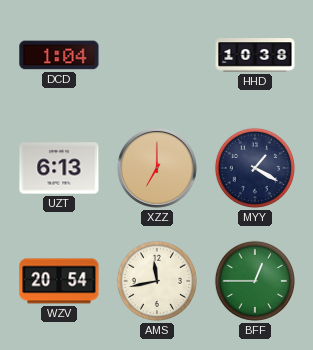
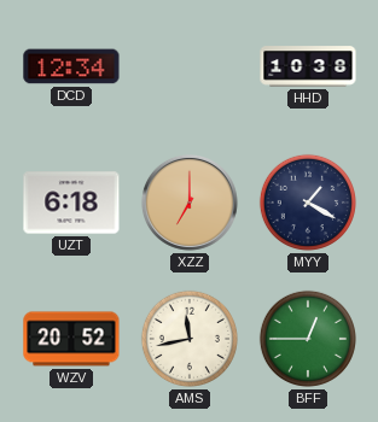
DCD: 1:04 -> 12:34
UZT: 6:13 -> 6:18
WZV: 20:54 -> 20:52
